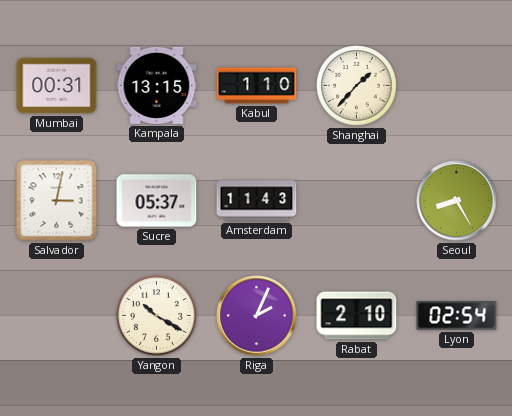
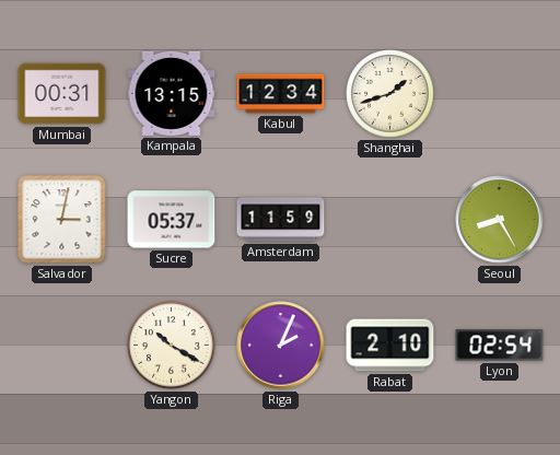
Kabul: 1:10 -> 12:34
Shanghai: 1:37 -> 1:42
Amsterdam: 11:43 -> 11:59
